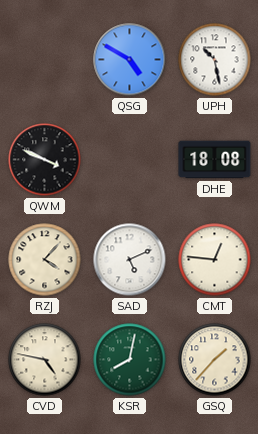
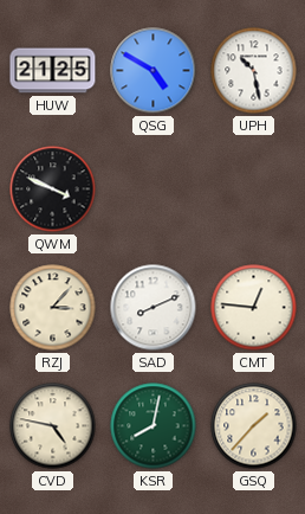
HUW: none -> 21:25
DHE: 18:08 -> none
RZJ: 4:07 -> 3:07
SAD: 5:11 -> 8:11
